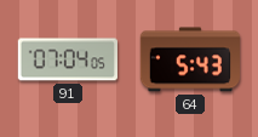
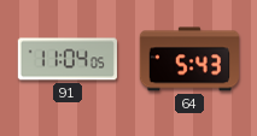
91: 07:04 -> 11:04
